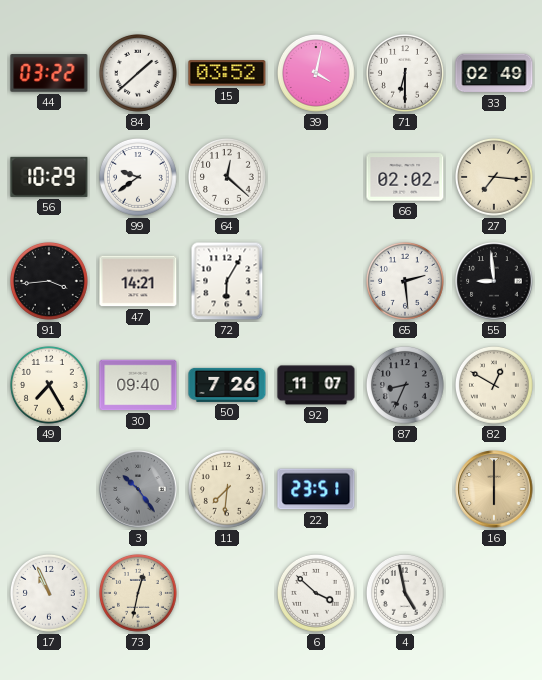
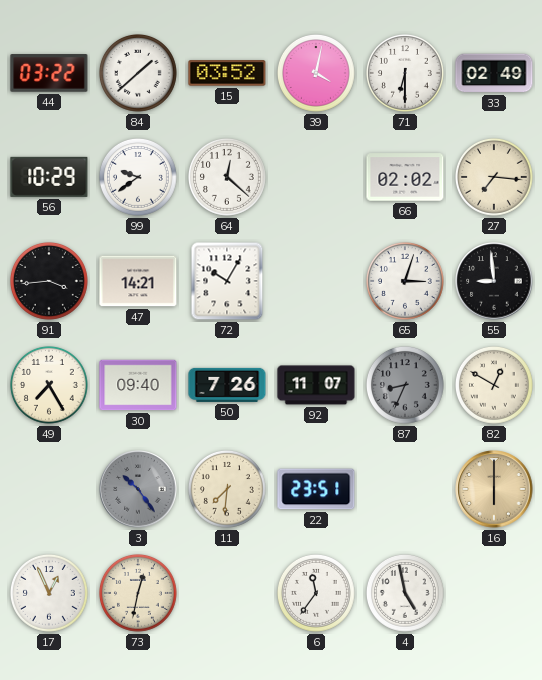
72: 6:05 -> 10:05
65: 2:29 -> 3:03
17: 10:56 -> 12:56
6: 3:52 -> 11:36
